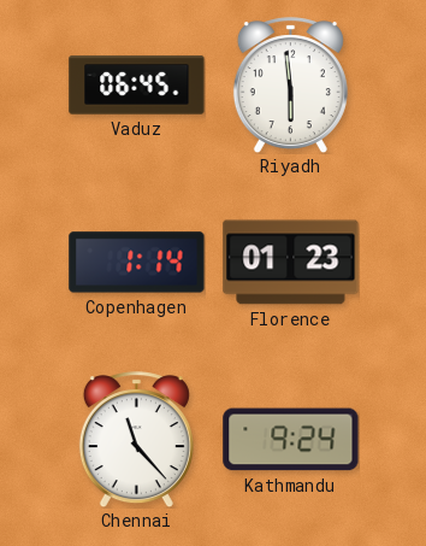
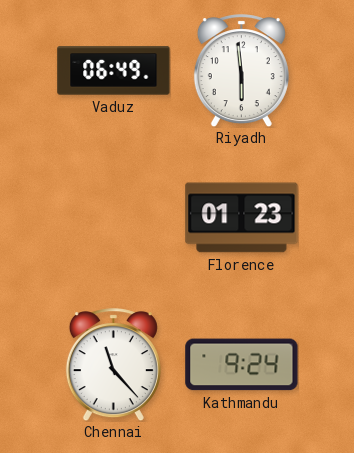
Vaduz: 06:45 -> 06:49
Copenhagen: 1:14 -> none
